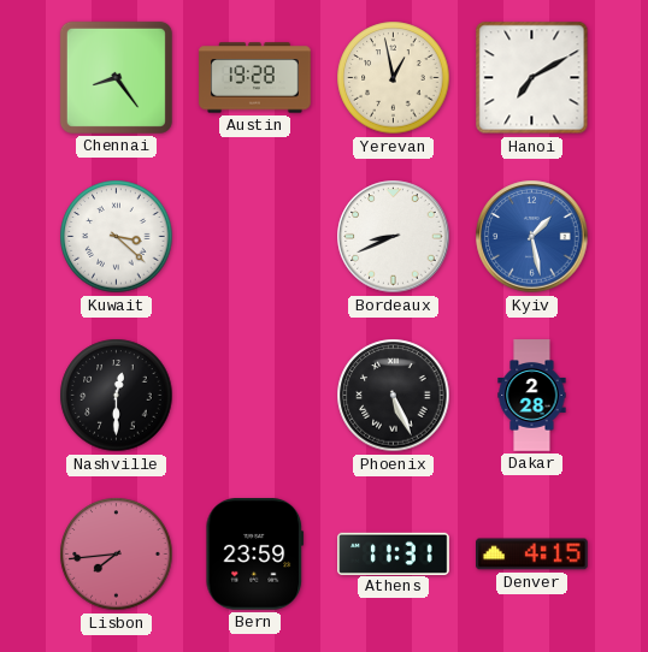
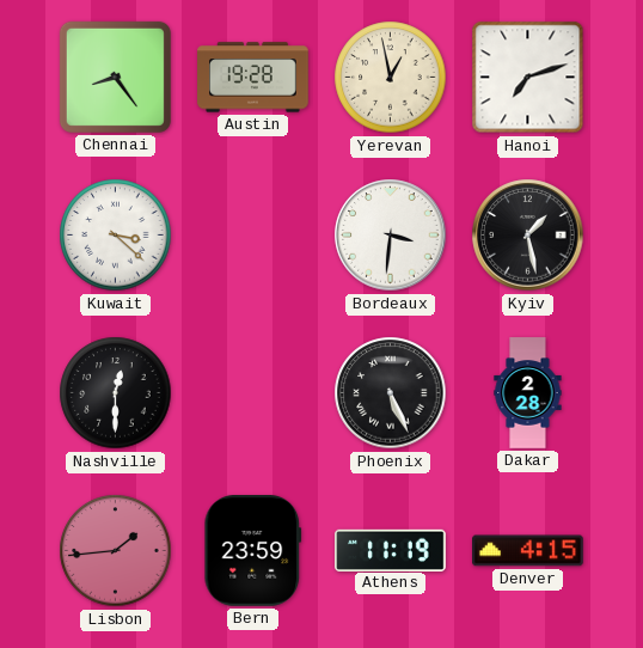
Hanoi: 7:10 -> 7:12
Bordeaux: 8:41 -> 3:31
Kyiv dial: blue -> black
Lisbon: 7:44 -> 1:44
Athens: 11:31 -> 11:19
